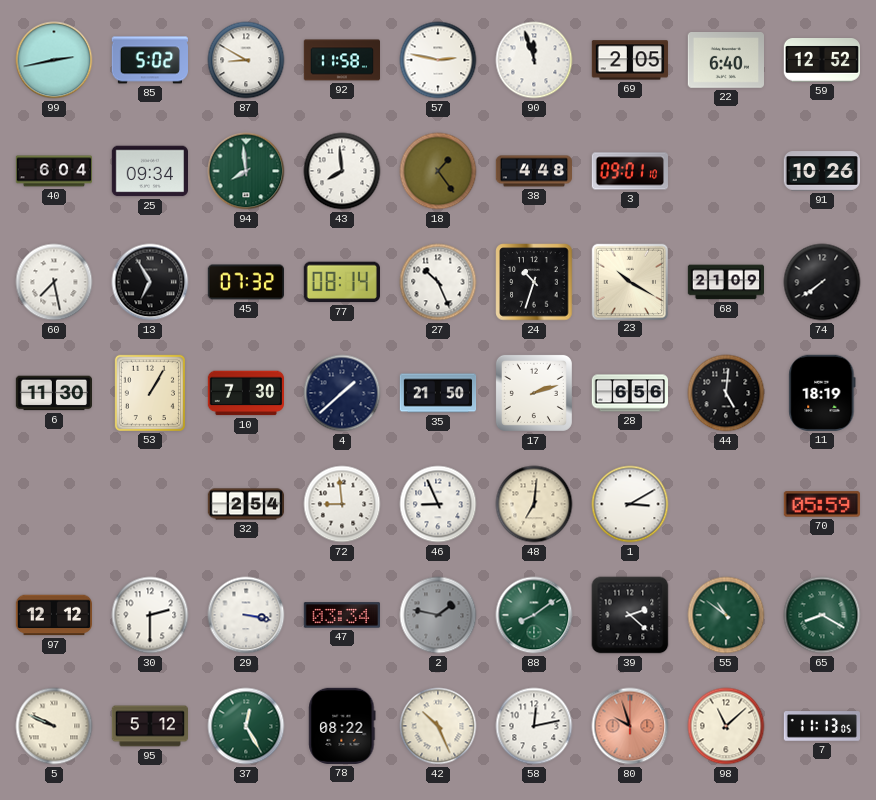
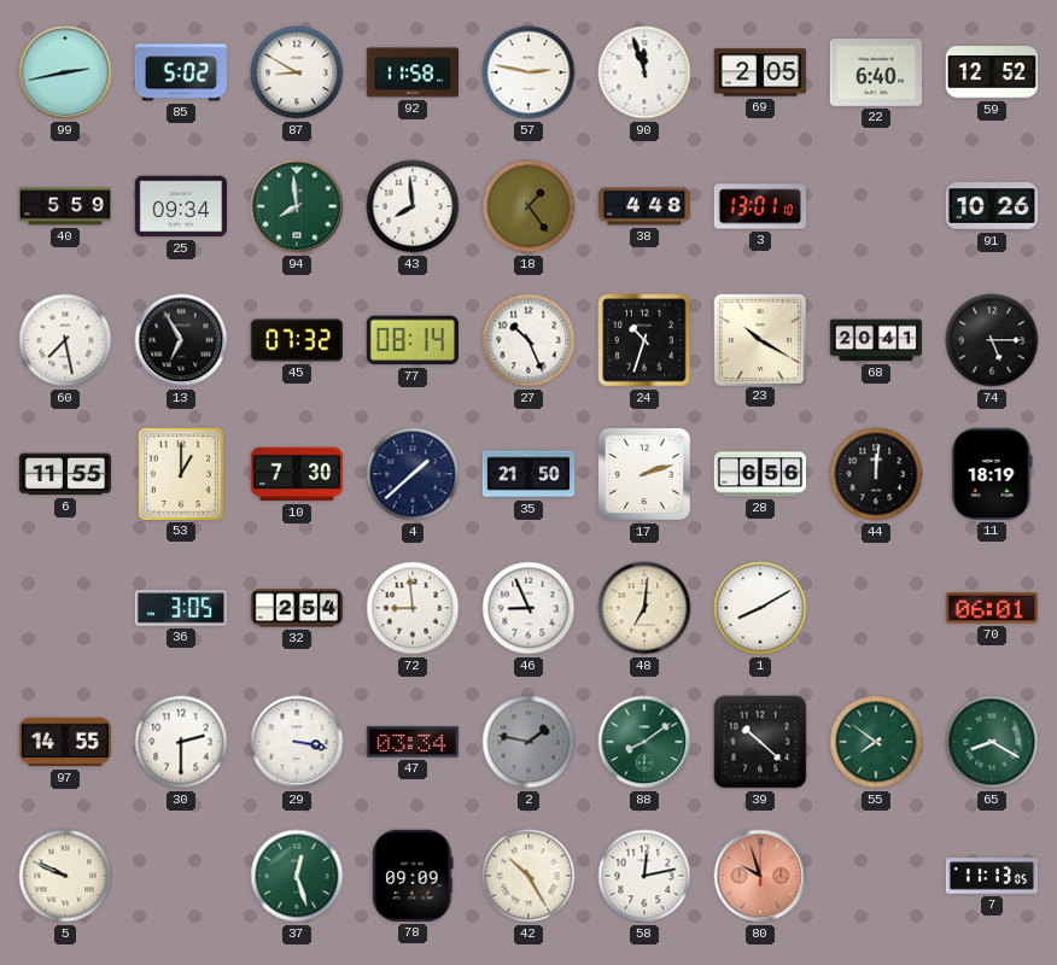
40: 6:04 -> 5:59
3: 09:01 -> 13:01
68: 21:09 -> 20:41
74: 7:39 -> 5:15
6: 11:30 -> 11:55
53: 1:05 -> 1:00
44: 5:01 -> 12:01
36: none -> 3:05
1: 3:10 -> 8:10
70: 05:59 -> 06:01
97: 12:12 -> 14:55
39: 2:22 -> 10:22
55: 10:51 -> 7:51
95: 5:12 -> none
37: 12:25 -> 12:27
78: 08:22 -> 09:09
42: 10:26 -> 10:25
98: 11:08 -> none
